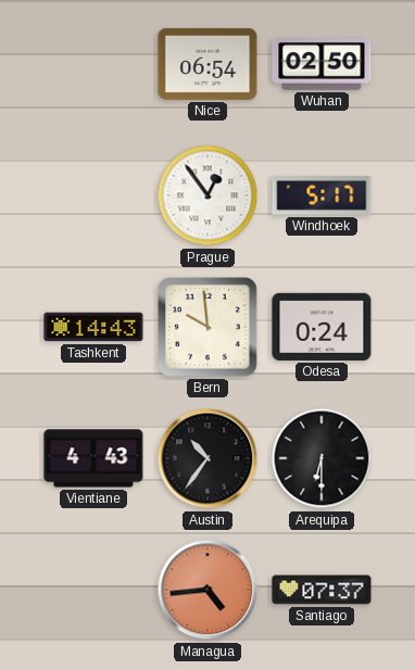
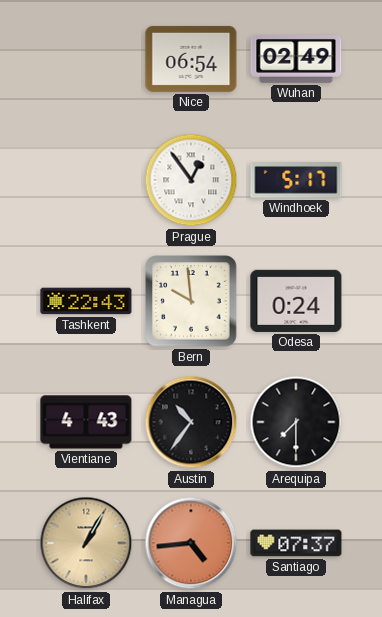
Wuhan: 02:50 -> 02:49
Tashkent: 14:43 -> 22:43
Arequipa: 6:30 -> 7:30
Halifax: none -> 1:05
